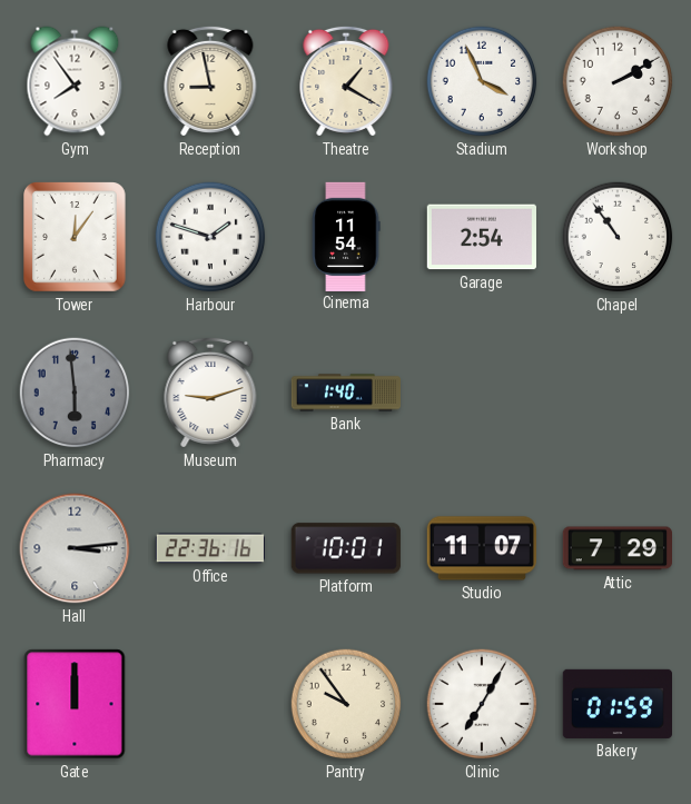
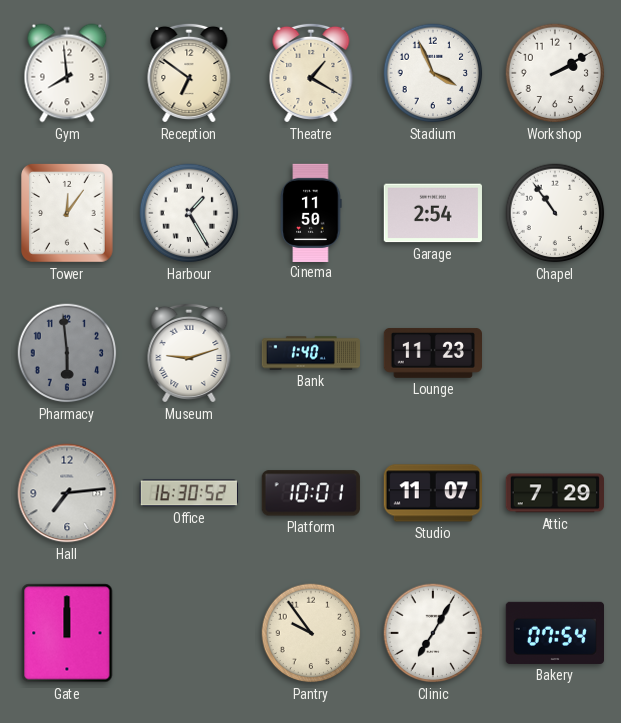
Gym: 7:54 -> 7:59
Reception: 8:58 -> 6:51
Harbour: 1:48 -> 1:25
Cinema: 11:54 -> 11:50
Lounge: none -> 11:23
Hall: 3:14 -> 7:14
Office: 22:36 -> 16:30
Bakery: 01:59 -> 07:54
